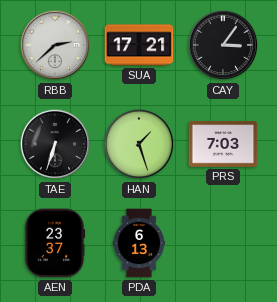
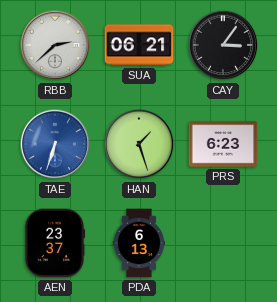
SUA: 17:21 -> 06:21
TAE dial: black -> blue
PRS: 7:03 -> 6:23
